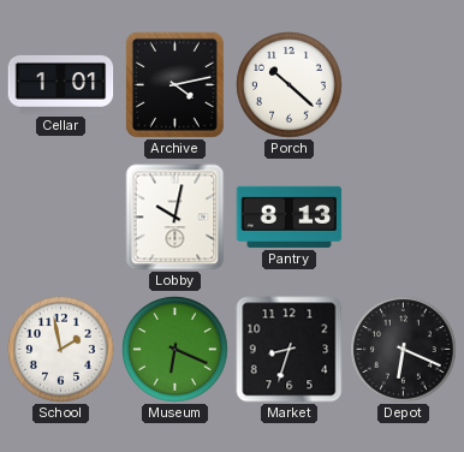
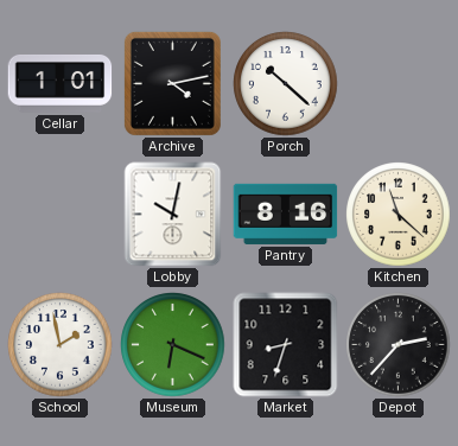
Pantry: 8:13 -> 8:16
Kitchen: none -> 11:22
Depot: 6:19 -> 2:37
